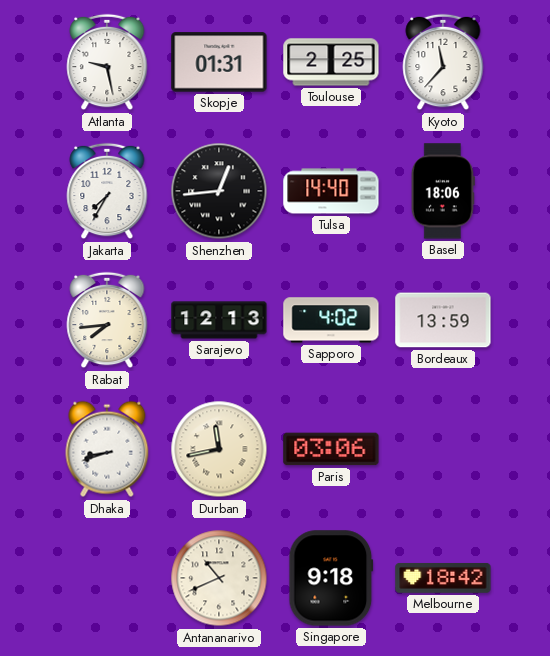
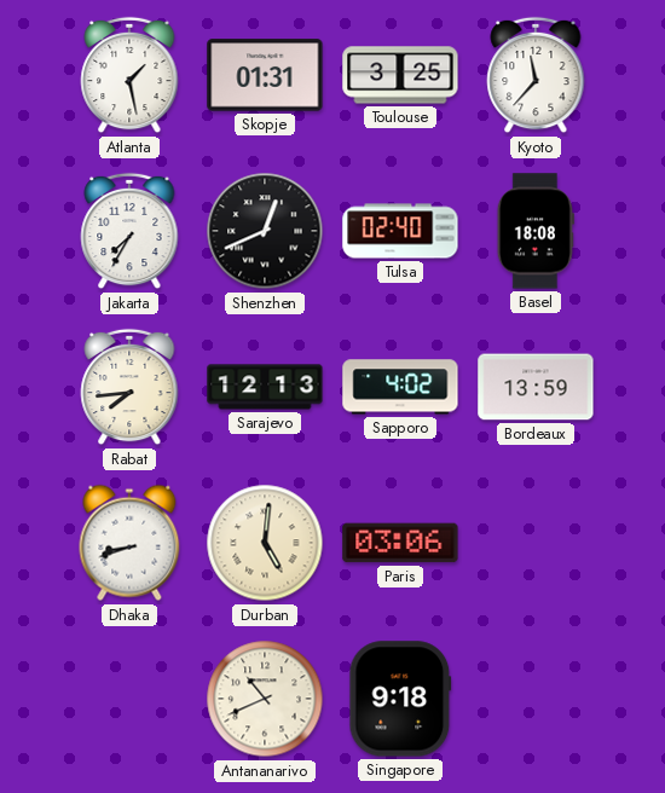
Atlanta: 9:28 -> 1:28
Toulouse: 2:25 -> 3:25
Shenzhen: 12:44 -> 12:41
Tulsa: 14:40 -> 02:40
Basel: 18:06 -> 18:08
Durban: 11:43 -> 5:01
Melbourne: 18:42 -> none
